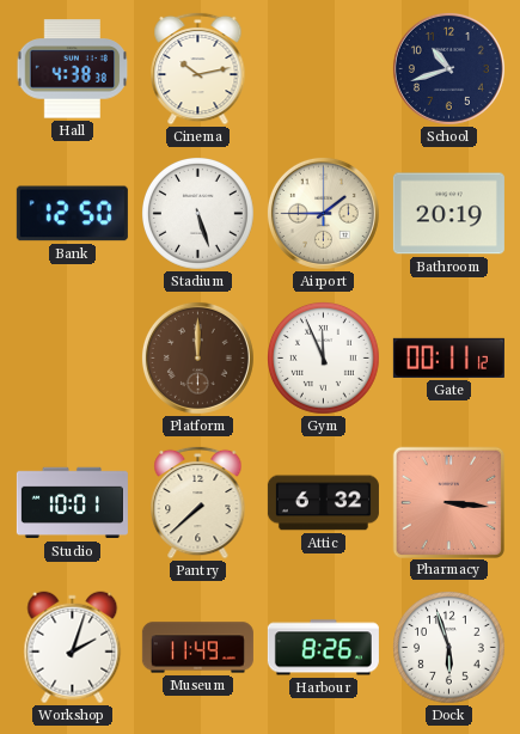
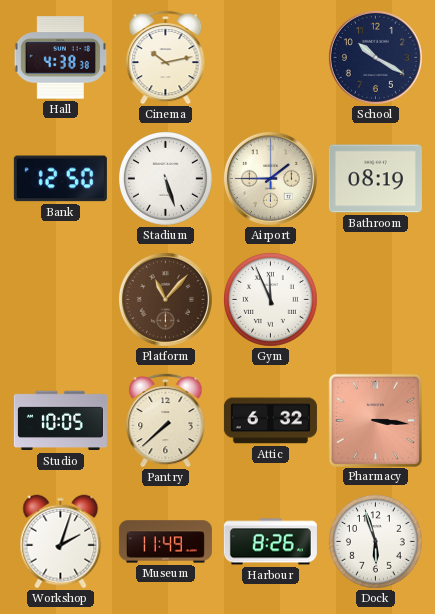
School: 10:42 -> 10:20
Bathroom: 20:19 -> 08:19
Platform: 12:00 -> 11:07
Gate: 00:11 -> none
Studio: 10:01 -> 10:05
